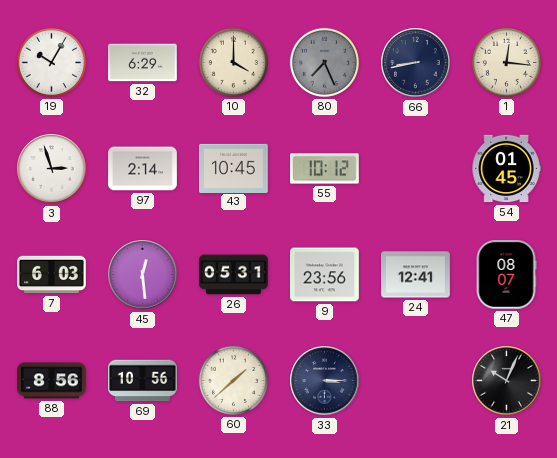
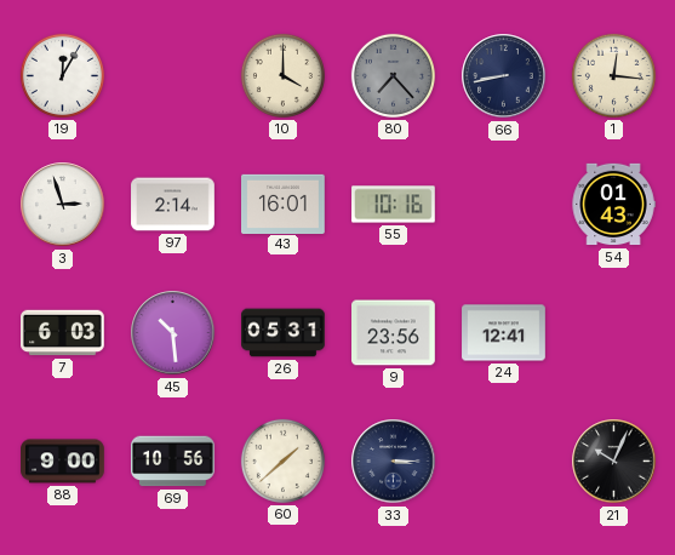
19: 10:05 -> 12:05
32: 6:29 -> none
80: 7:26 -> 7:23
43: 10:45 -> 16:01
55: 10:12 -> 10:16
54: 01:45 -> 01:43
45: 12:29 -> 10:29
47: 08:07 -> none
88: 8:56 -> 9:00
